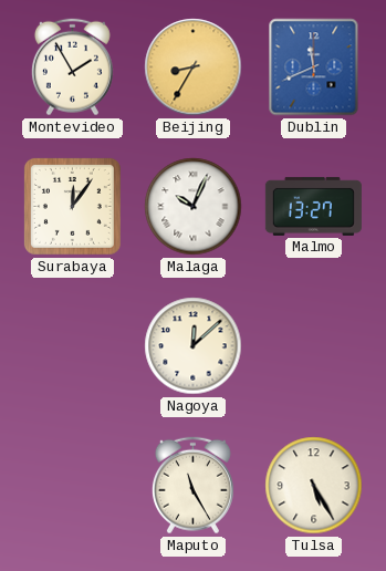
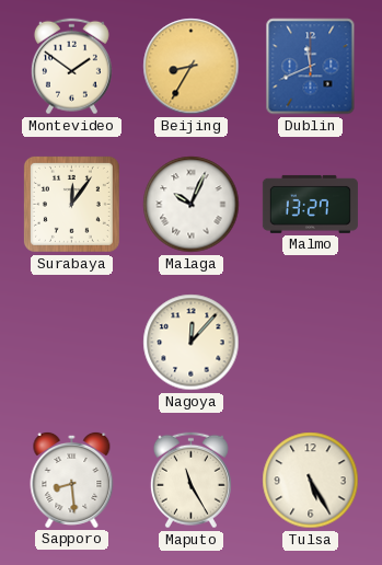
Montevideo: 1:55 -> 1:51
Nagoya: 12:08 -> 12:07
Sapporo: none -> 8:29
